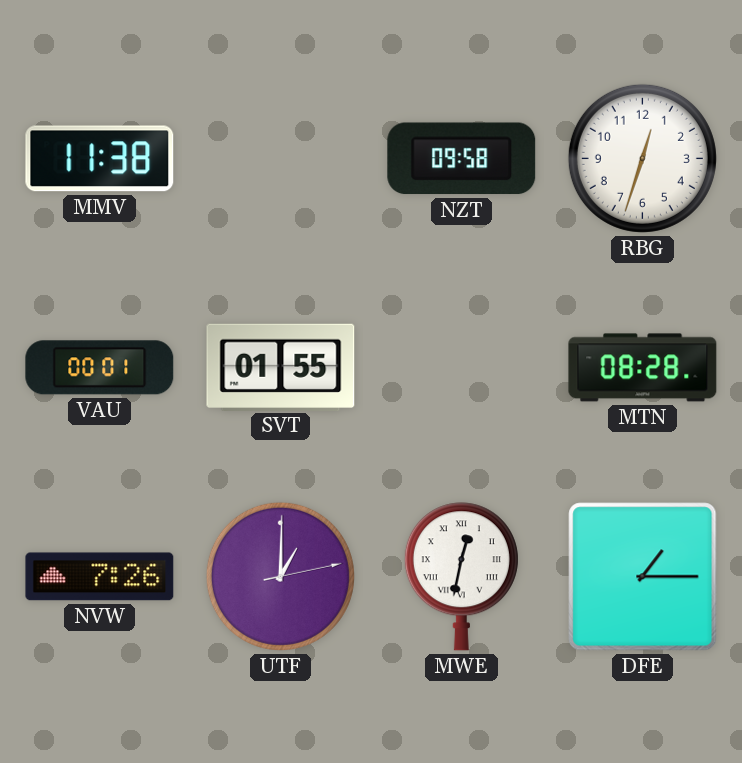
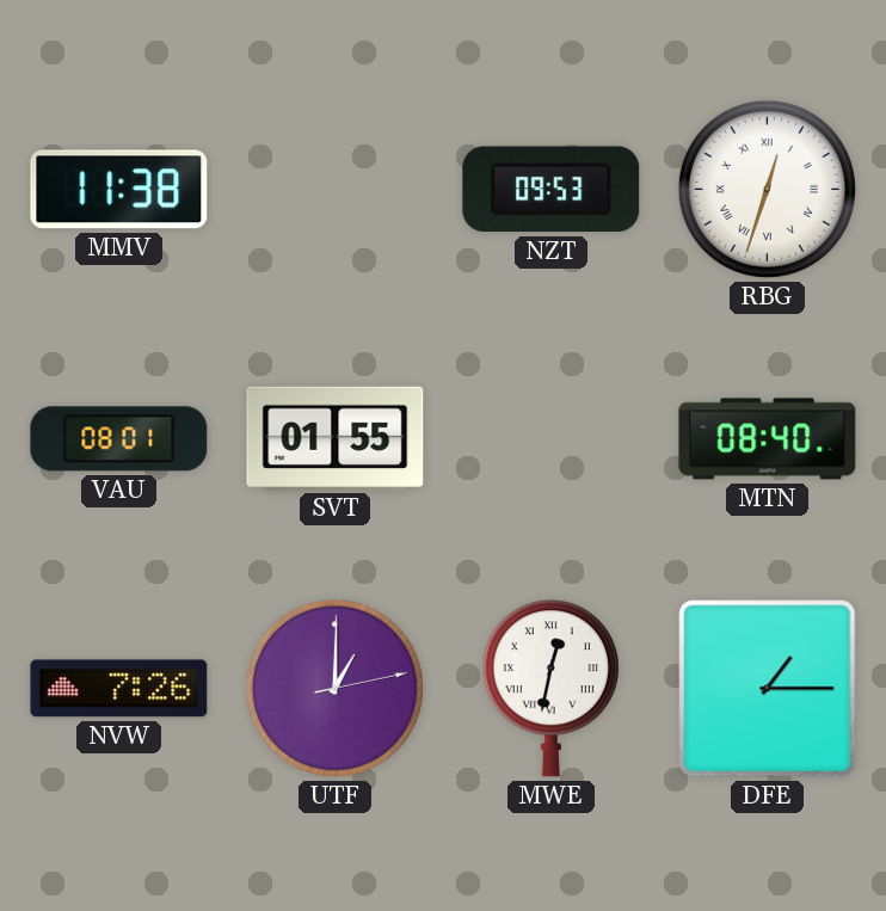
NZT: 09:58 -> 09:53
RBG numerals: Arabic -> Roman
VAU: 00:01 -> 08:01
MTN: 08:28 -> 08:40
